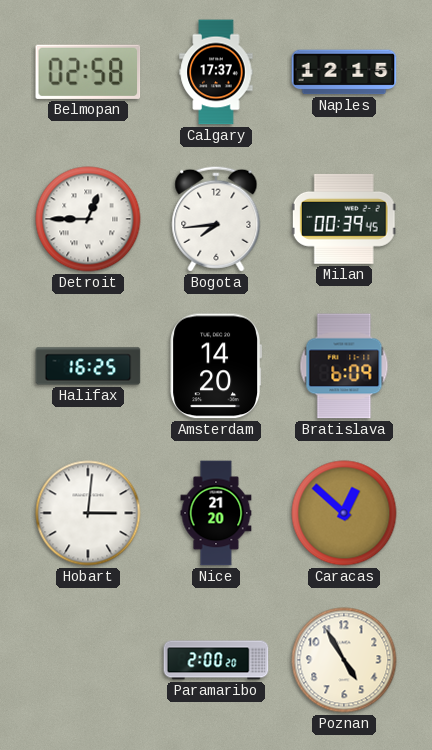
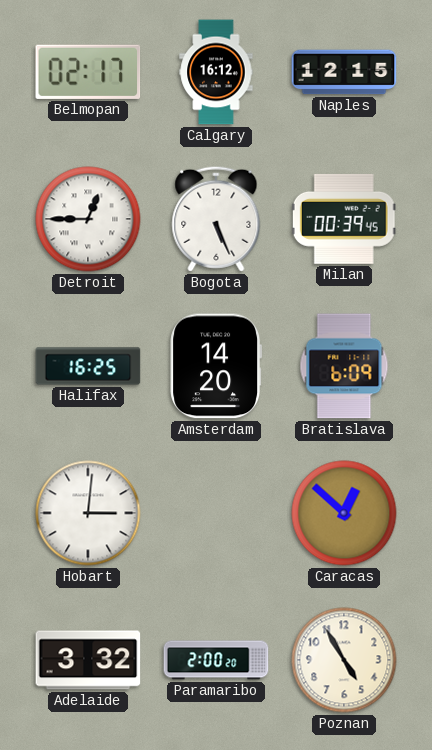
Belmopan: 02:58 -> 02:17
Calgary: 17:37 -> 16:12
Bogota: 7:44 -> 5:26
Nice: 21:20 -> none
Adelaide: none -> 3:32
